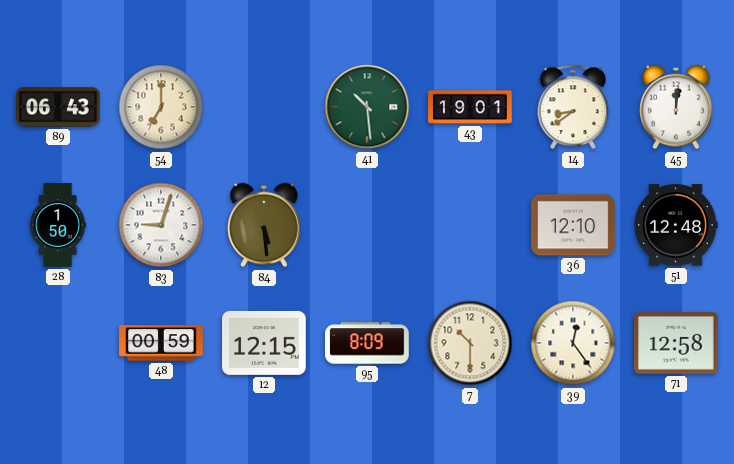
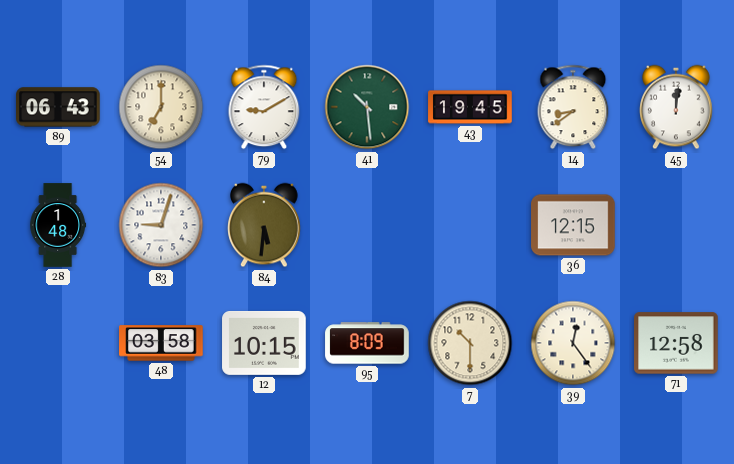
79: none -> 9:10
43: 19:01 -> 19:45
28: 1:50 -> 1:48
84: 5:29 -> 5:31
36: 12:10 -> 12:15
51: 12:48 -> none
48: 00:59 -> 03:58
12: 12:15 -> 10:15
